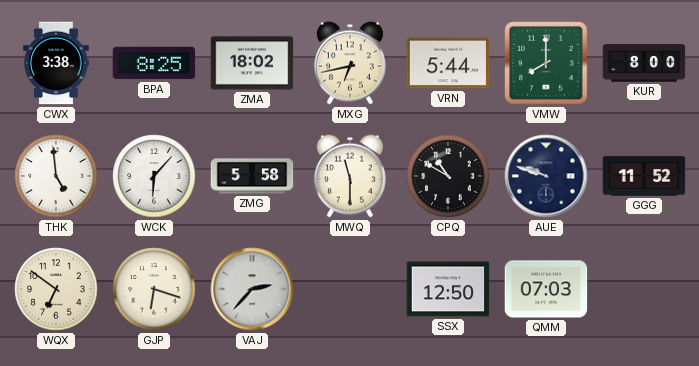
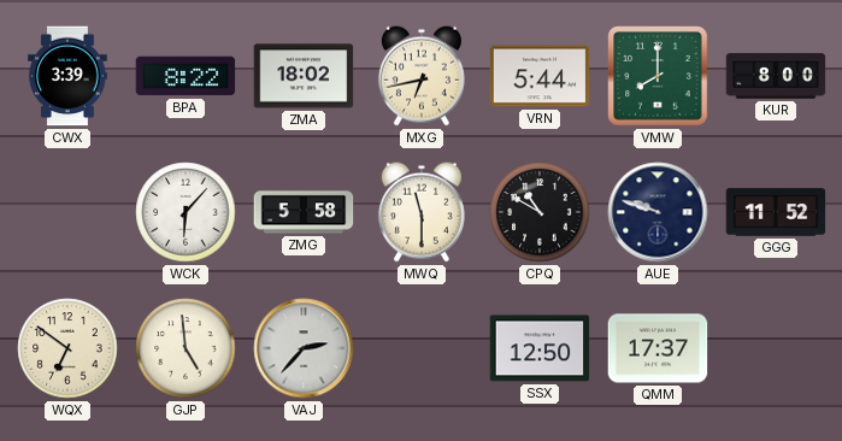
CWX: 3:38 -> 3:39
BPA: 8:25 -> 8:22
THK: 4:59 -> none
GJP: 6:18 -> 4:59
QMM: 07:03 -> 17:37
